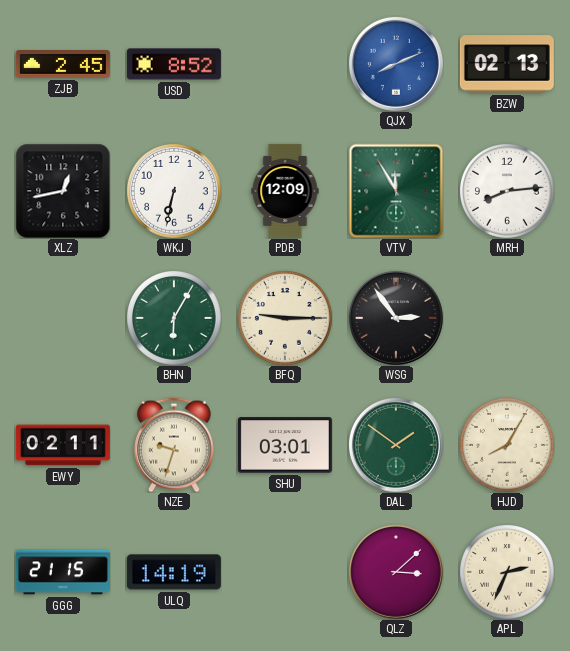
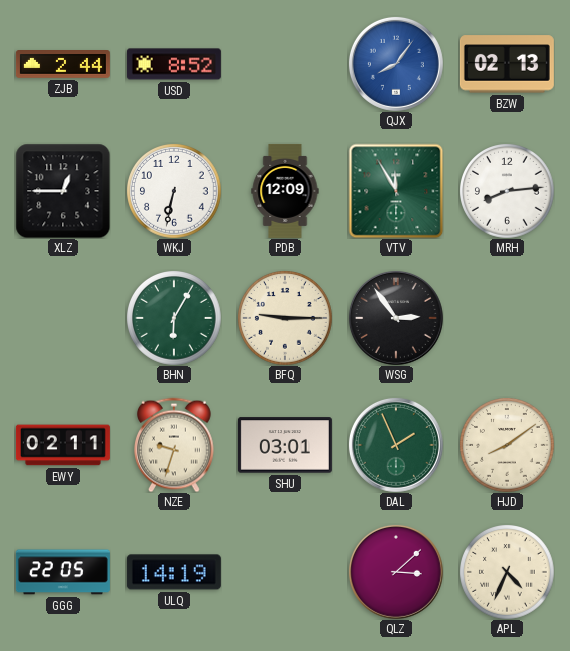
ZJB: 2:45 -> 2:44
QJX: 8:11 -> 8:06
XLZ: 12:43 -> 12:45
DAL: 1:51 -> 1:56
HJD: 8:05 -> 8:09
GGG: 21:15 -> 22:05
APL: 2:34 -> 4:34
